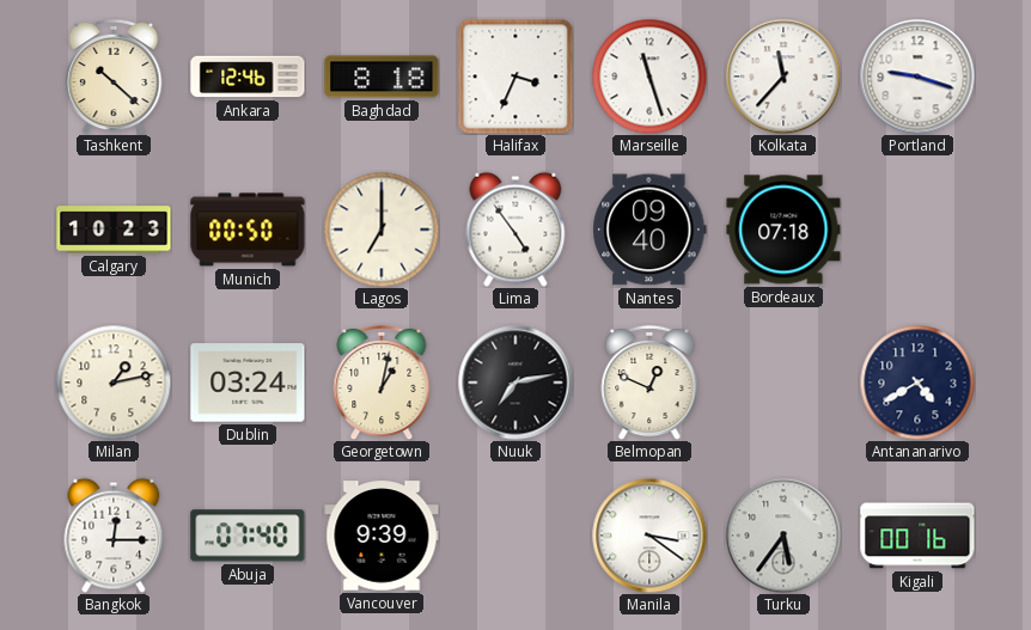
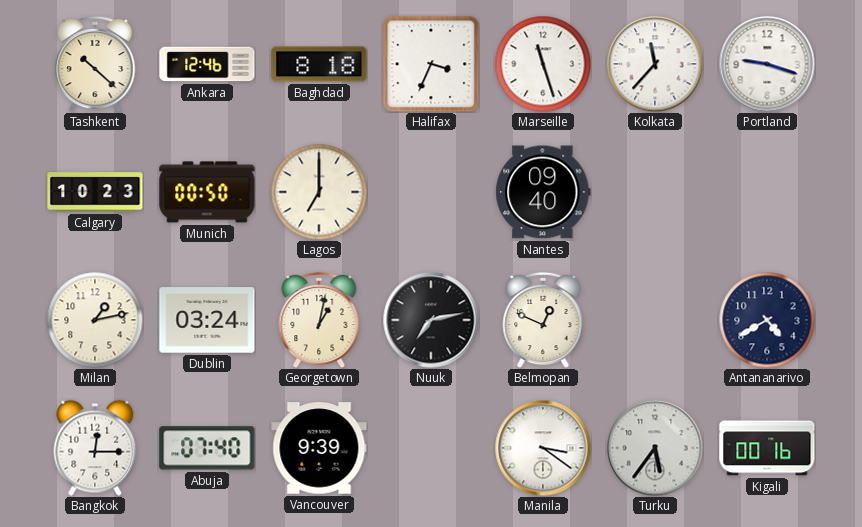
Lima: 4:54 -> none
Bordeaux: 07:18 -> none
